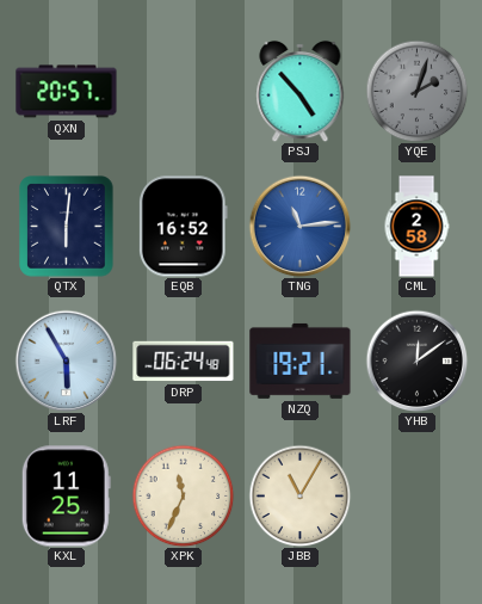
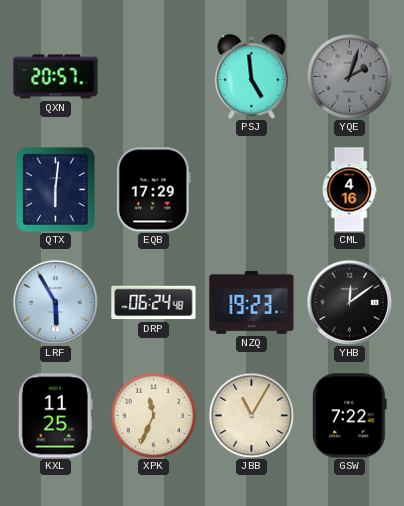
PSJ: 4:53 -> 4:59
EQB: 16:52 -> 17:29
TNG: 11:14 -> none
CML: 2:58 -> 4:16
NZQ: 19:21 -> 19:23
GSW: none -> 7:22
